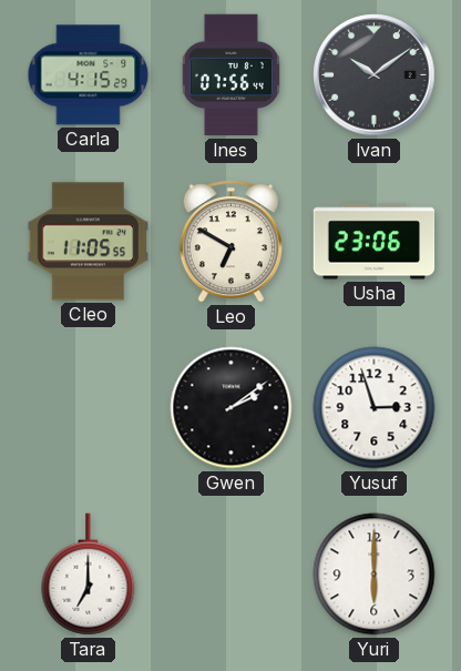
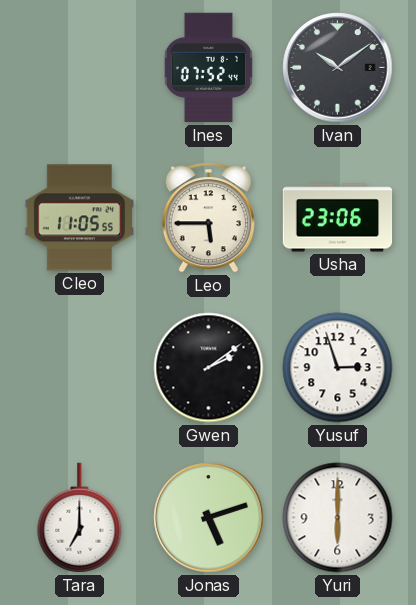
Carla: 4:15 -> none
Ines: 07:56 -> 07:52
Leo: 6:50 -> 5:45
Jonas: none -> 5:12
